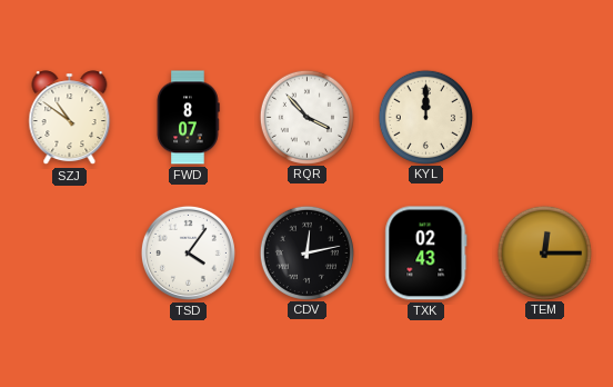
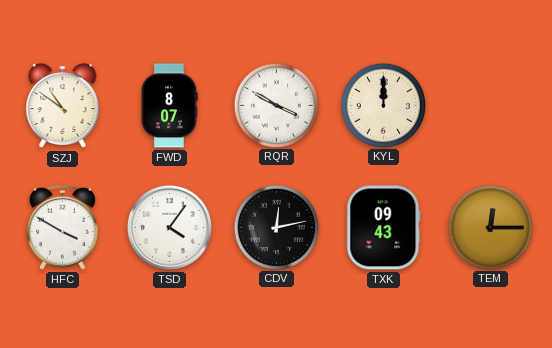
RQR: 3:53 -> 3:50
HFC: none -> 3:50
TXK: 02:43 -> 09:43
